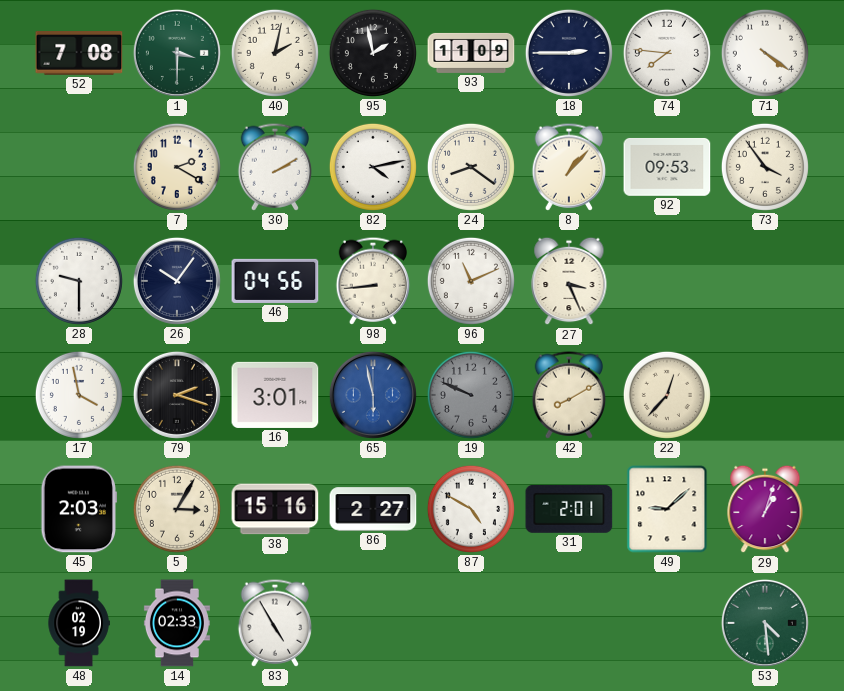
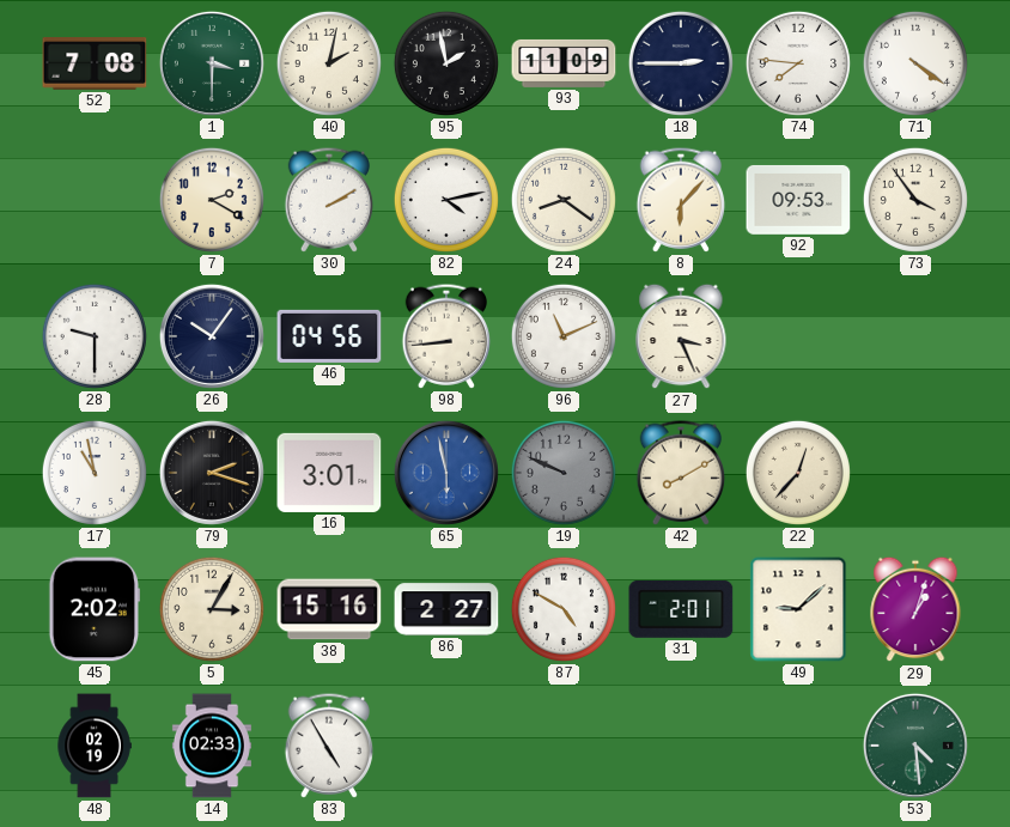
8: 1:07 -> 6:07
17: 3:58 -> 10:58
45: 2:03 -> 2:02
